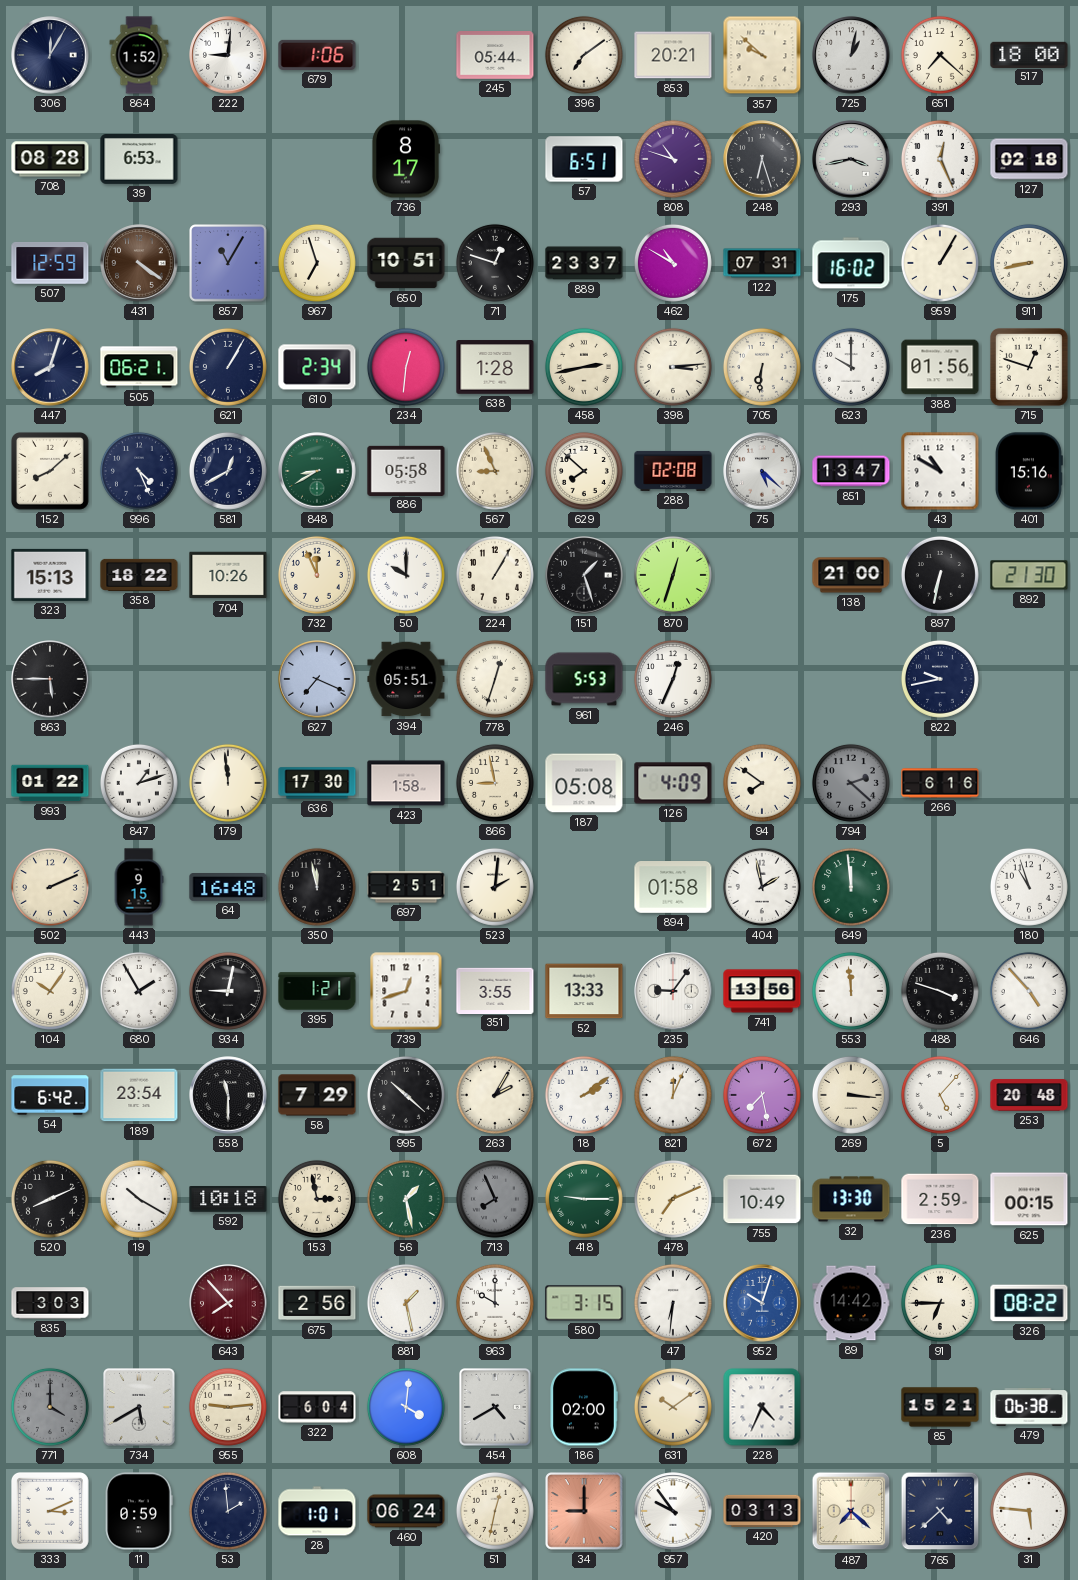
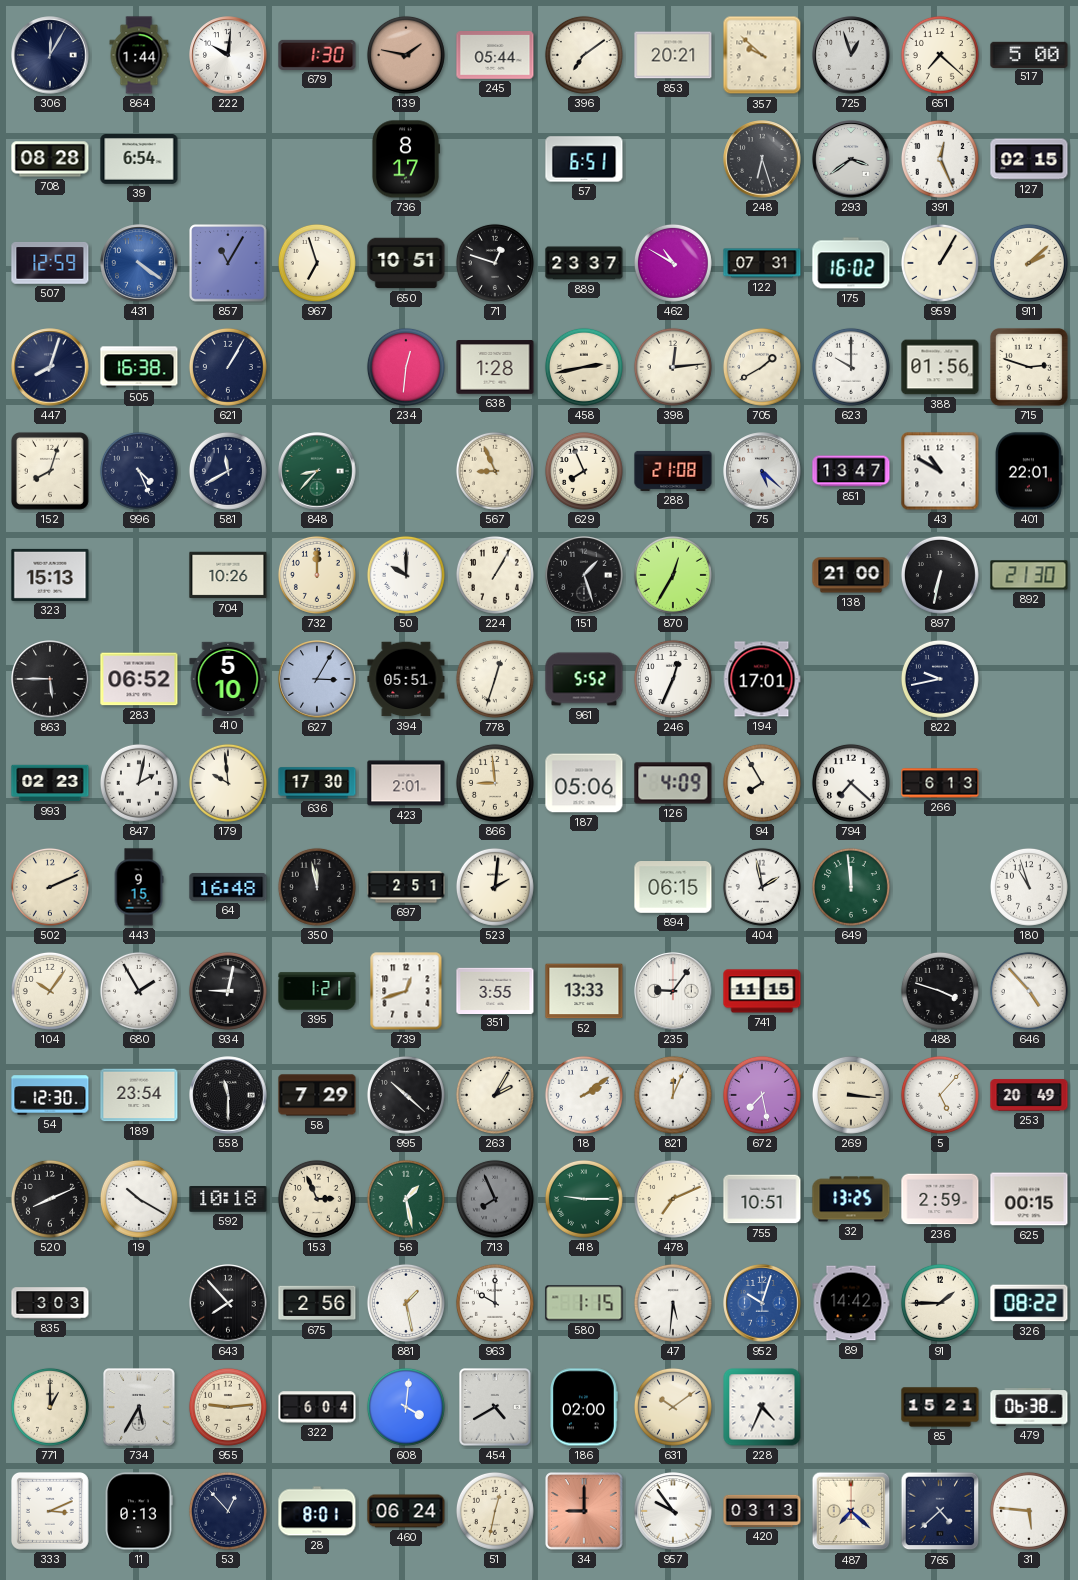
864: 1:52 -> 1:44
222: 9:01 -> 10:01
679: 1:06 -> 1:30
139: none -> 1:47
725: 1:02 -> 12:57
517: 18:00 -> 5:00
39: 6:53 -> 6:54
808: 10:48 -> none
293: 3:43 -> 3:39
127: 02:18 -> 02:15
431 dial: brown -> blue
911: 8:43 -> 2:08
505: 06:21 -> 16:38
610: 2:34 -> none
398: 3:14 -> 12:14
705: 6:31 -> 1:40
715: 12:48 -> 2:48
152: 8:08 -> 8:03
581: 12:40 -> 11:40
848: 8:40 -> 8:37
886: 05:58 -> none
629: 7:52 -> 7:56
288: 02:08 -> 21:08
401: 15:16 -> 22:01
358: 18:22 -> none
732: 11:56 -> 12:00
870: 12:33 -> 12:35
283: none -> 06:52
410: none -> 5:10
627: 7:19 -> 3:05
961: 5:53 -> 5:52
194: none -> 17:01
993: 01:22 -> 02:23
847: 1:12 -> 2:02
179: 11:59 -> 9:59
423: 1:58 -> 2:01
866: 8:58 -> 8:59
187: 05:08 -> 05:06
94: 7:51 -> 7:55
794: 2:22 -> 7:22
794 dial: grey -> white
266: 6:16 -> 6:13
894: 01:58 -> 06:15
741: 13:56 -> 11:15
553: 11:59 -> none
54: 6:42 -> 12:30
253: 20:48 -> 20:49
153: 2:58 -> 2:56
755: 10:49 -> 10:51
32: 13:30 -> 13:25
643 dial: burgundy -> black
580: 3:15 -> 1:15
47: 6:31 -> 5:31
91: 6:45 -> 1:45
771: 4:00 -> 1:00
771 dial: grey -> cream
734: 5:40 -> 5:35
11: 0:59 -> 0:13
53: 1:59 -> 12:53
28: 1:01 -> 8:01
